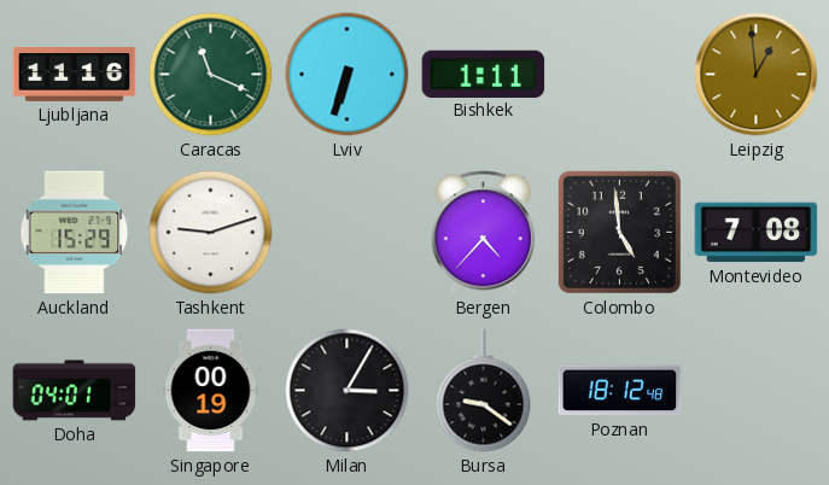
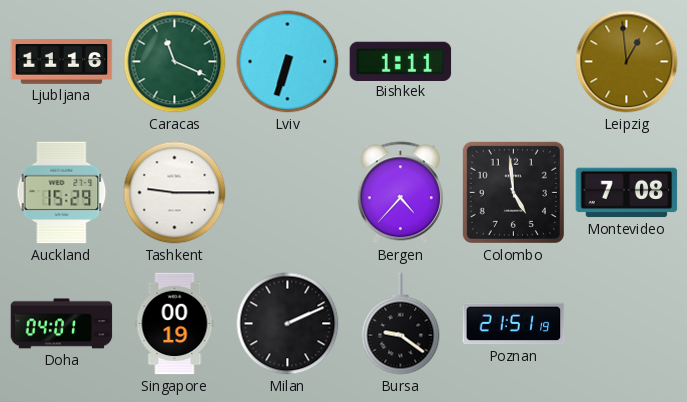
Tashkent: 9:12 -> 9:15
Milan: 3:05 -> 2:11
Poznan: 18:12 -> 21:51
